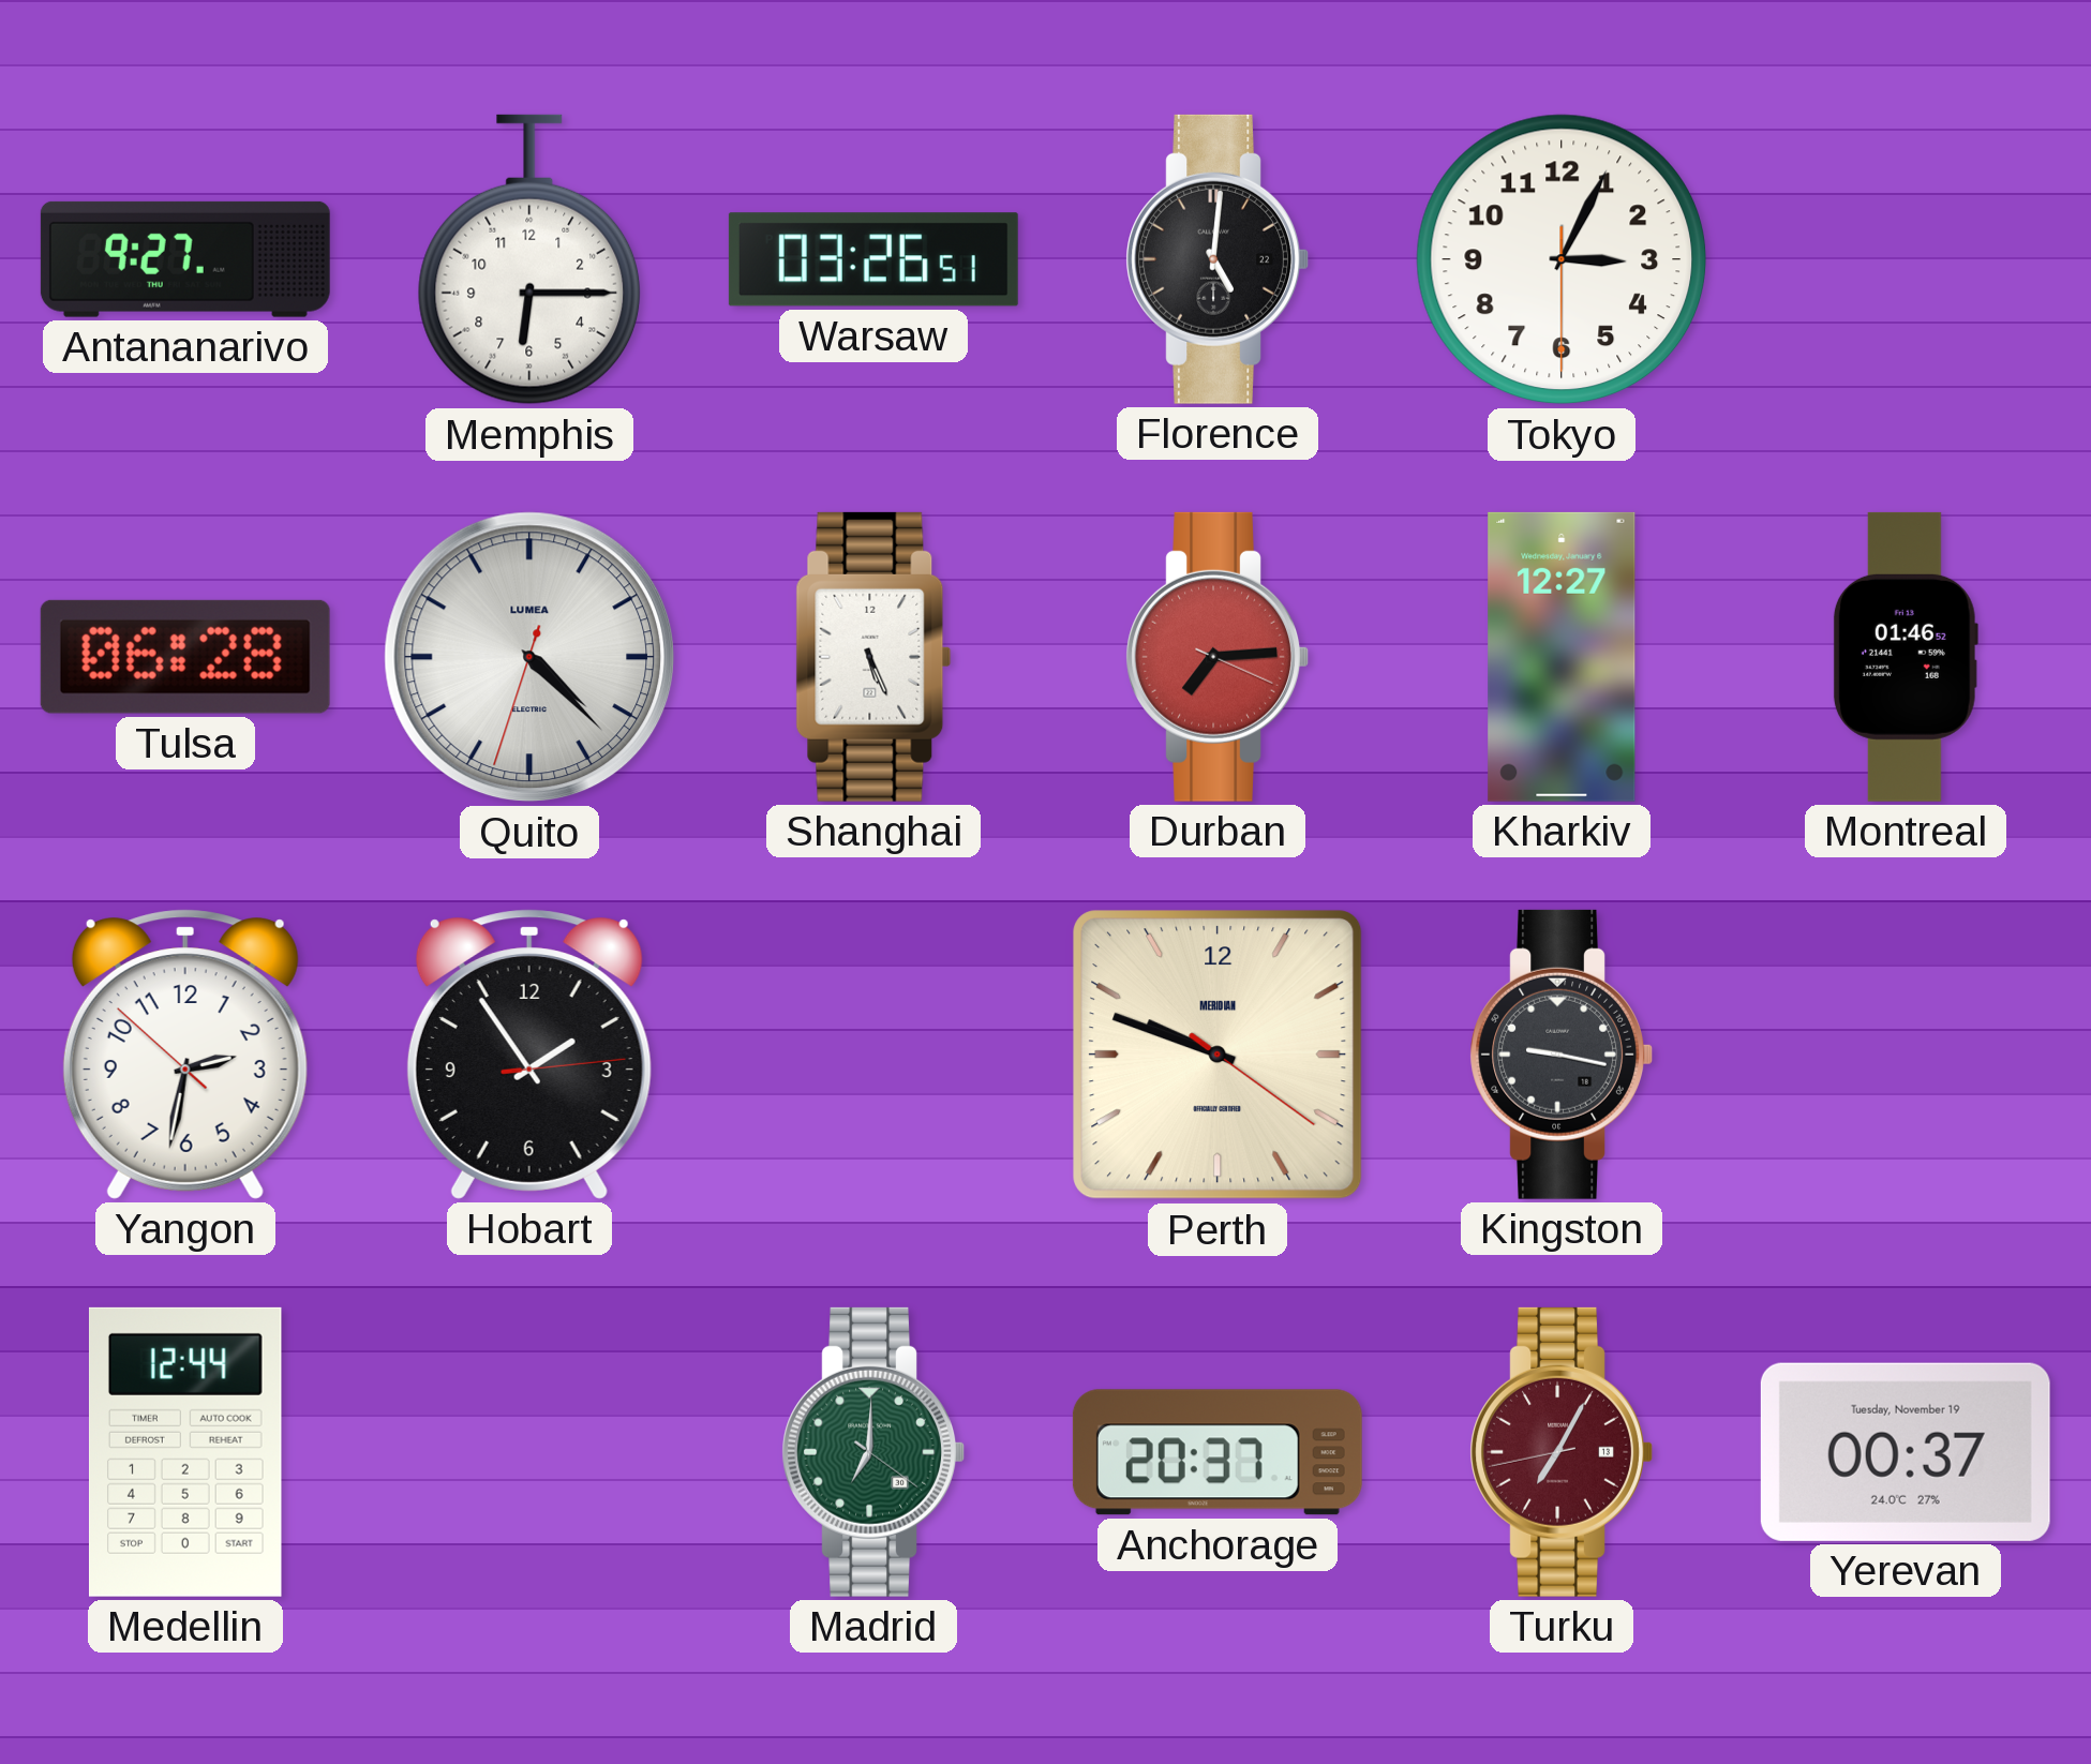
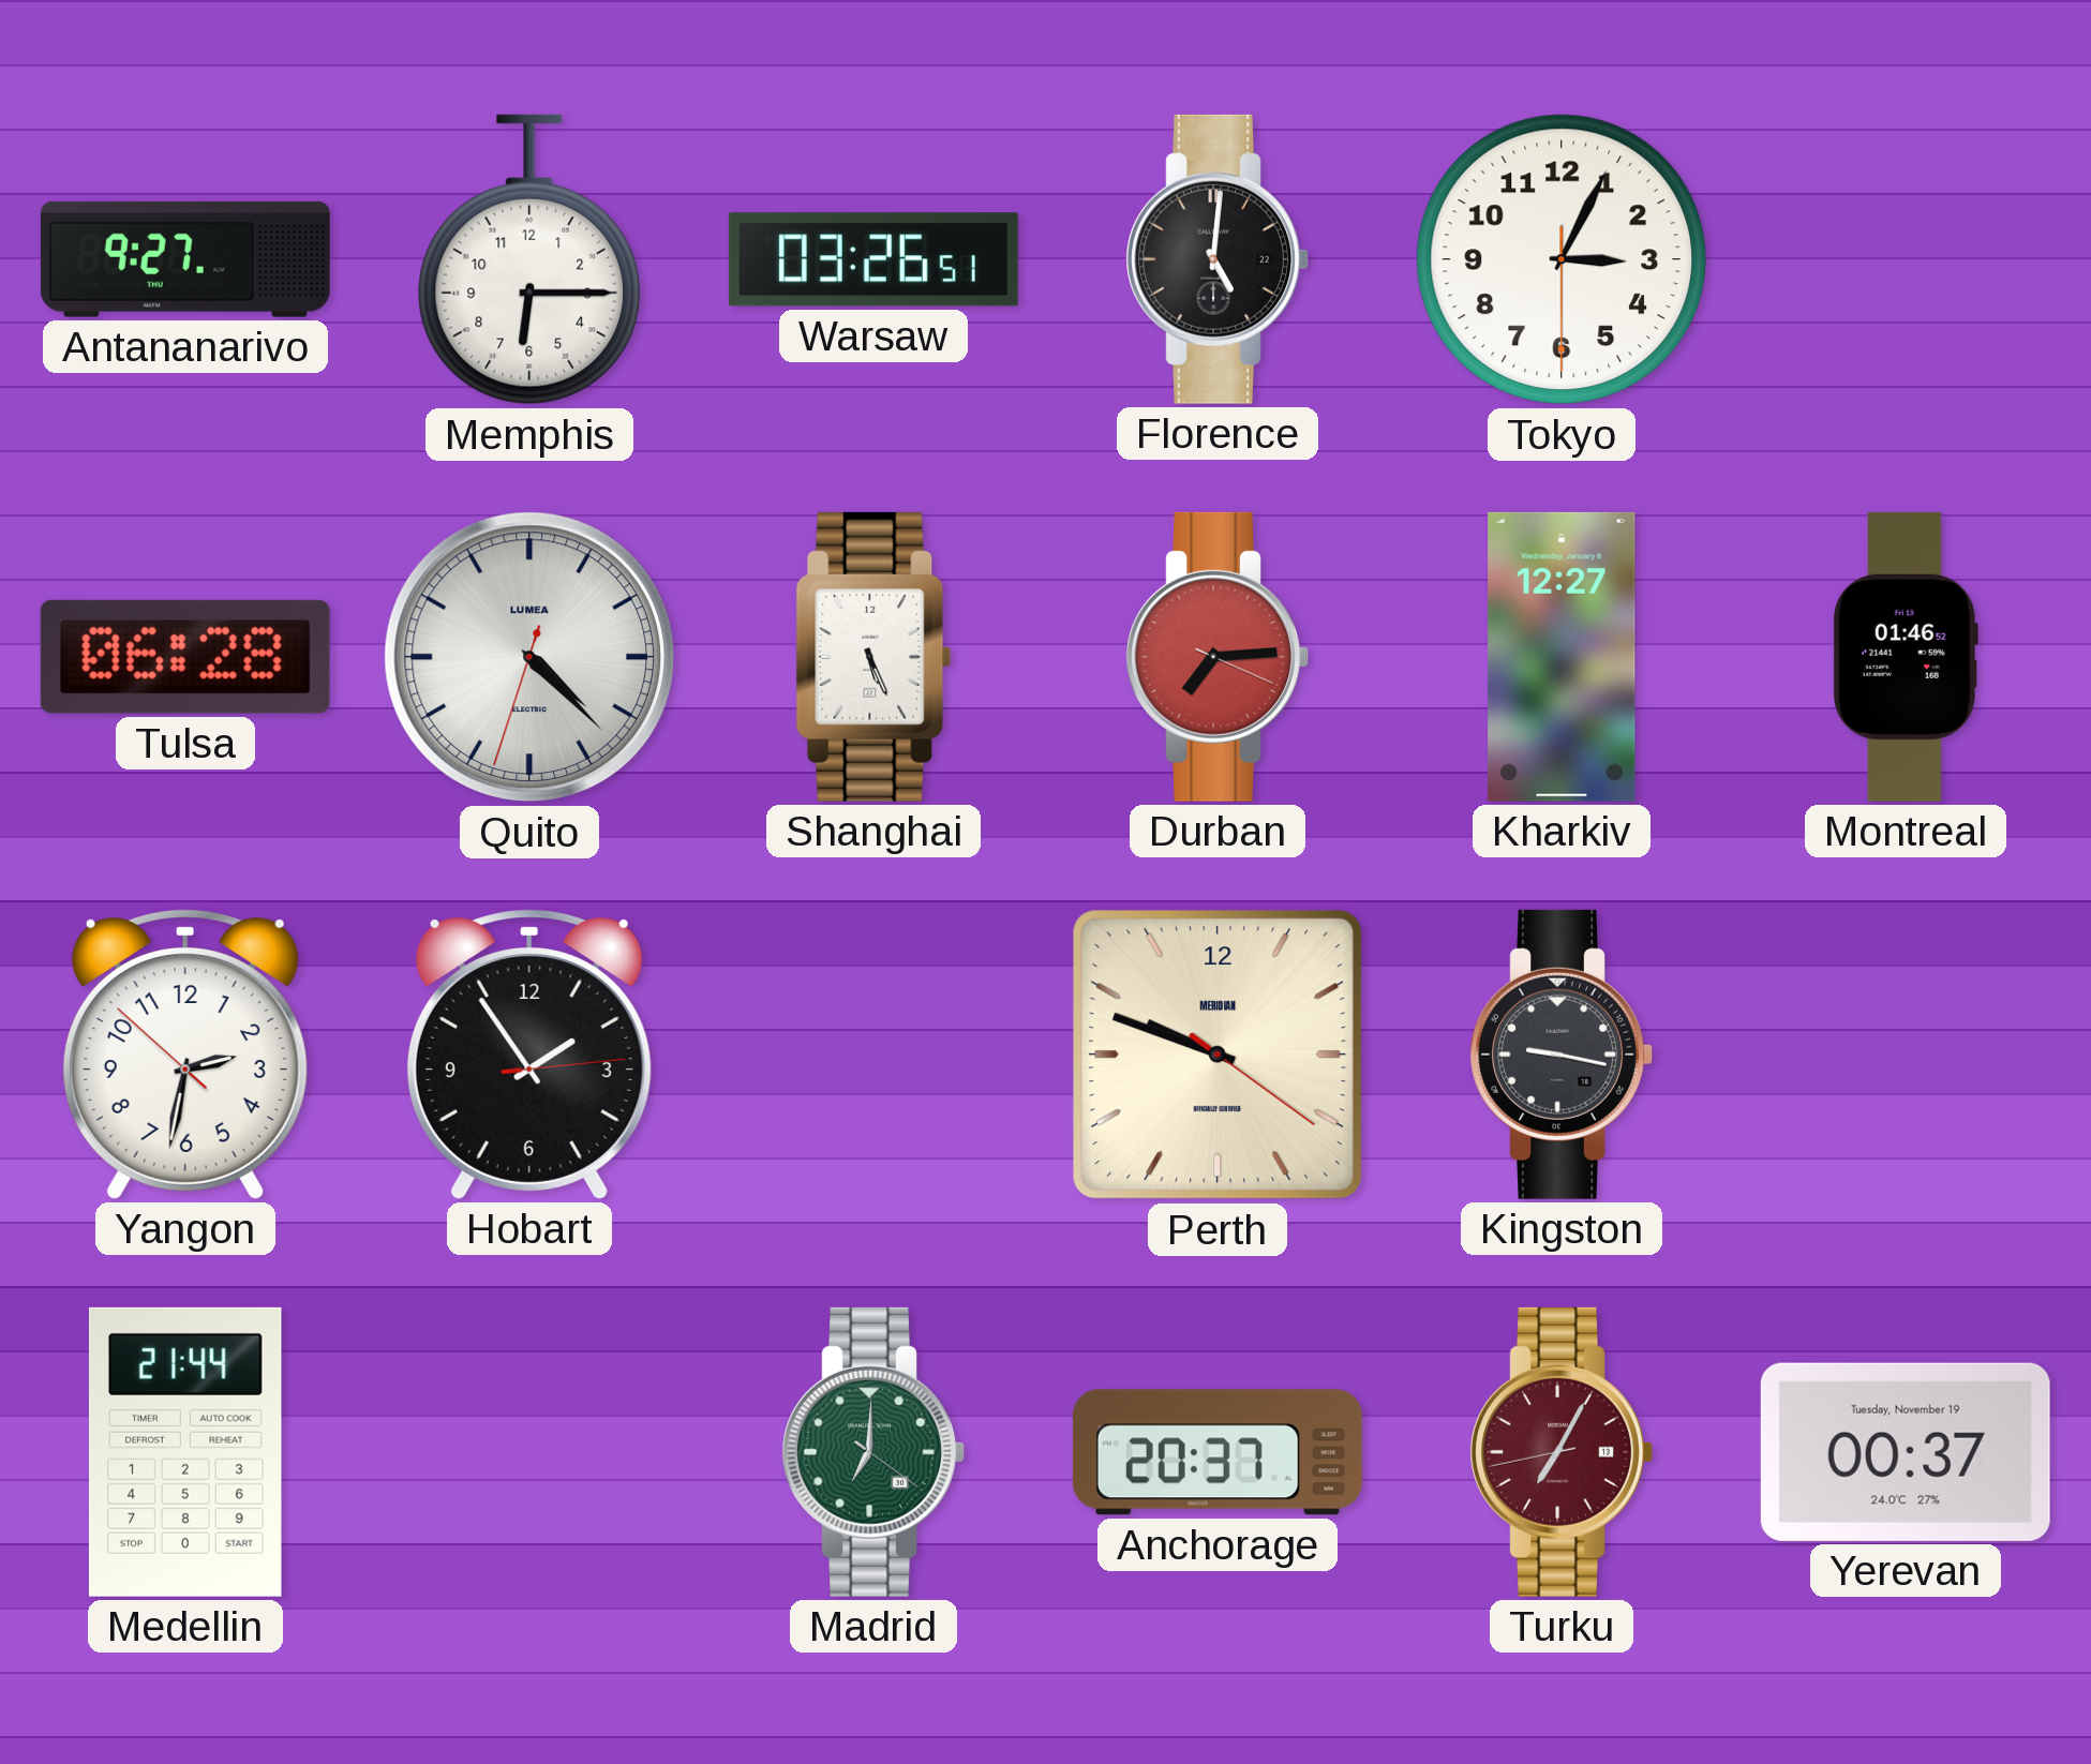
Medellin: 12:44 -> 21:44
